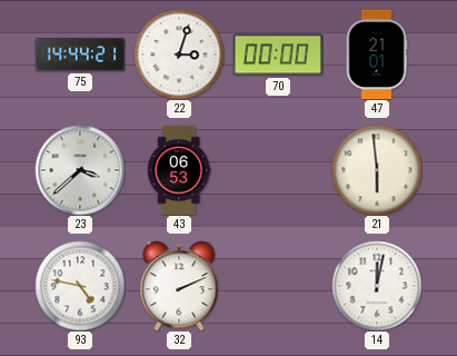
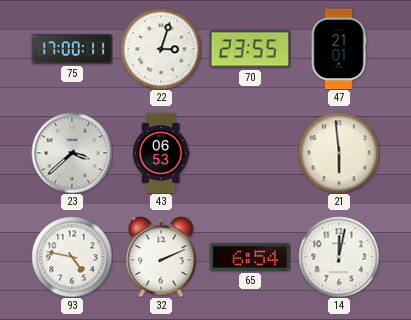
75: 14:44 -> 17:00
70: 00:00 -> 23:55
65: none -> 6:54
